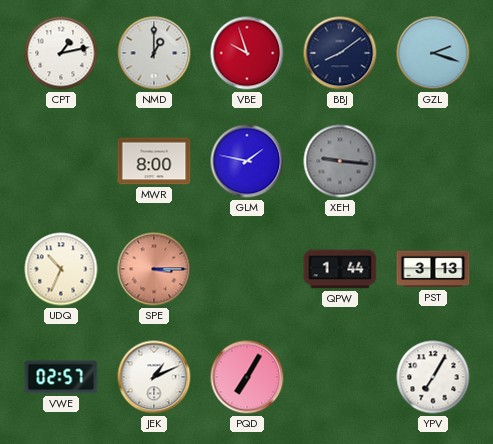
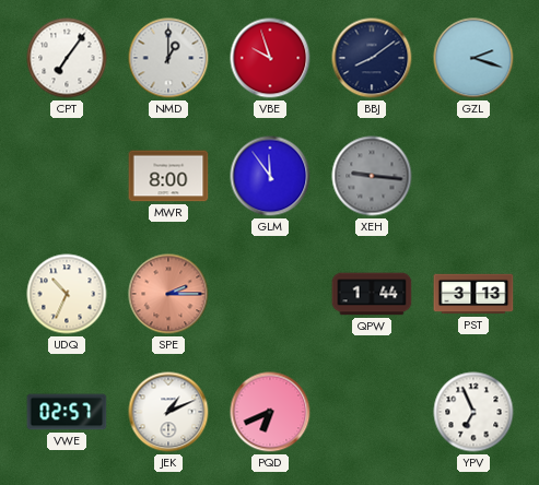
CPT: 1:13 -> 7:06
GLM: 1:47 -> 11:54
SPE: 3:15 -> 2:15
PQD: 7:05 -> 6:41
YPV: 7:05 -> 6:56
